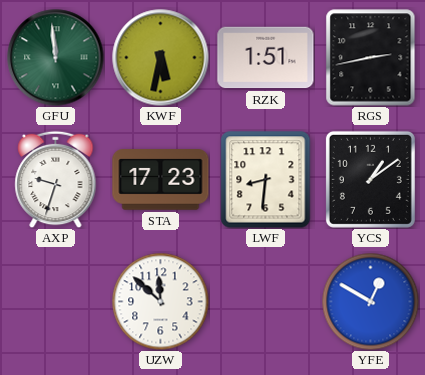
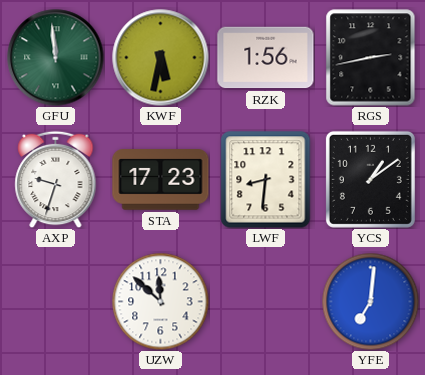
RZK: 1:51 -> 1:56
YFE: 12:50 -> 7:01
